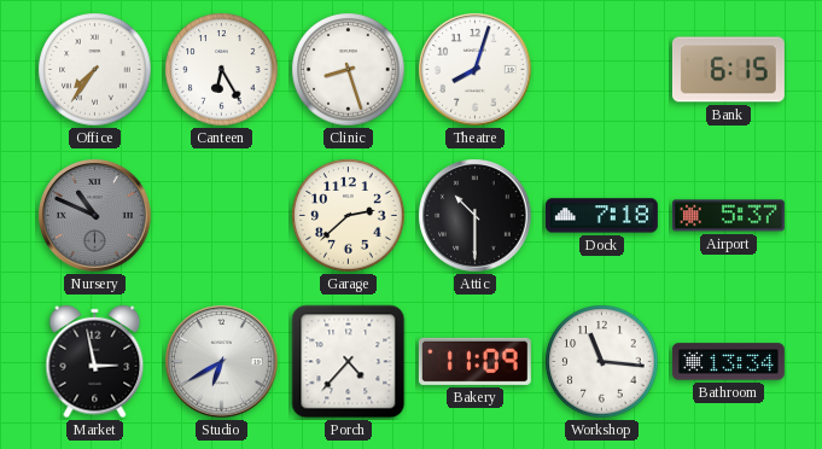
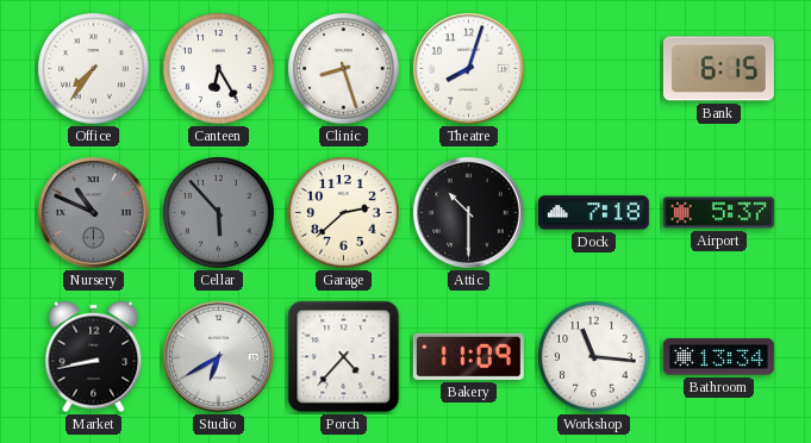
Cellar: none -> 5:53
Market: 2:58 -> 8:43
